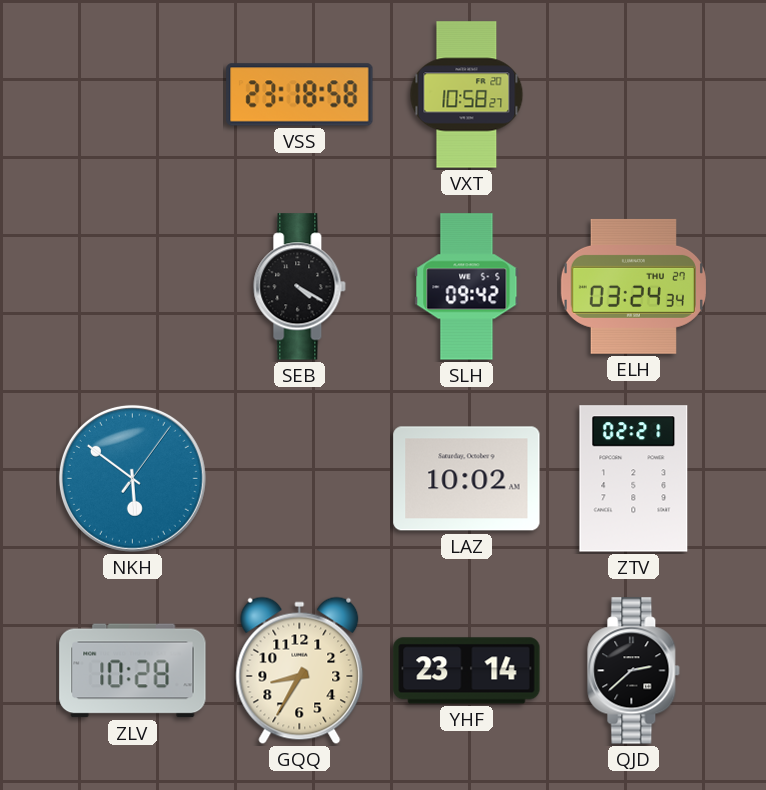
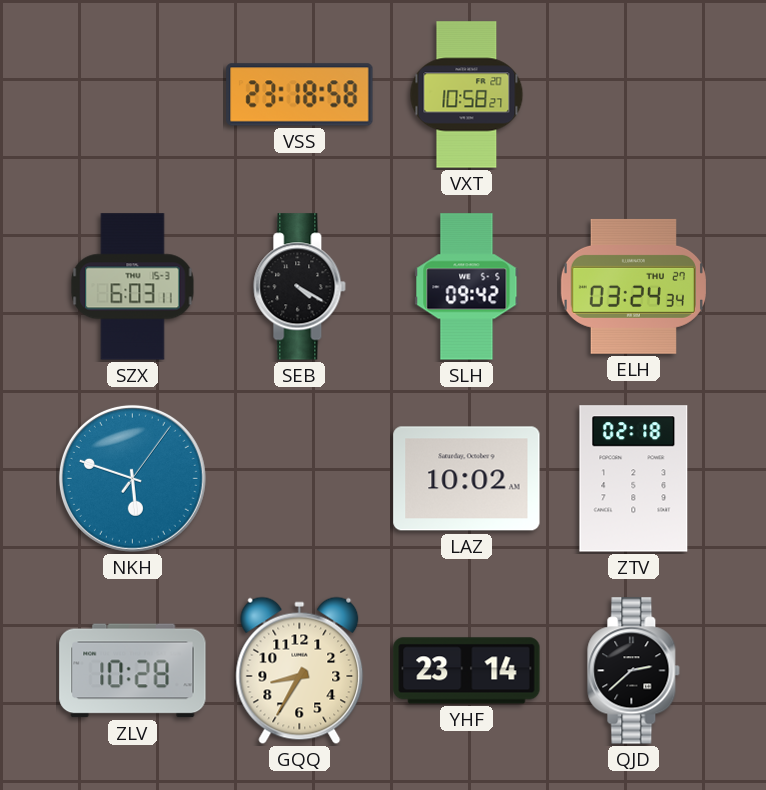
SZX: none -> 6:03
NKH: 5:51 -> 5:48
ZTV: 02:21 -> 02:18
